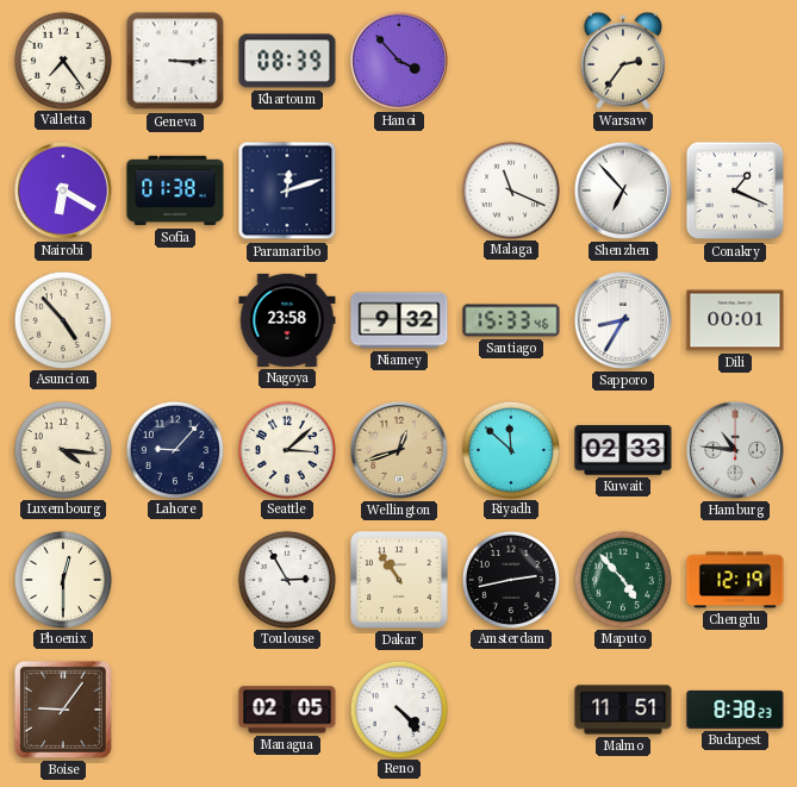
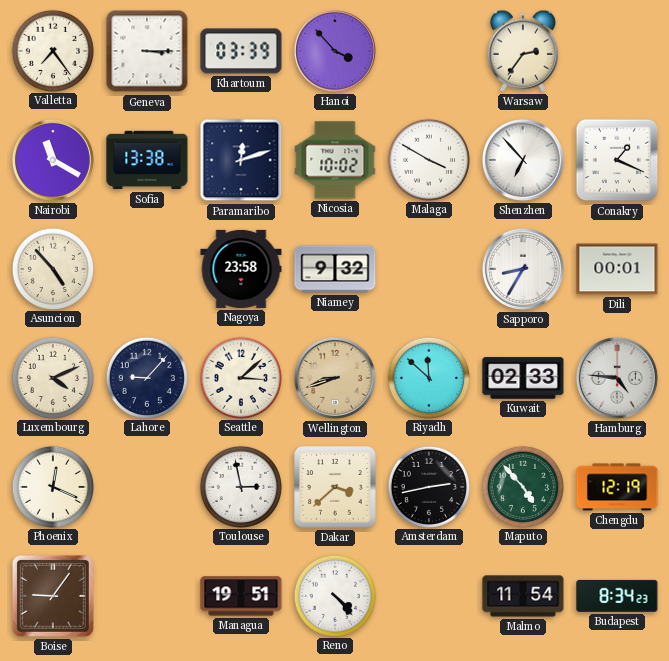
Khartoum: 08:39 -> 03:39
Nairobi: 6:20 -> 11:20
Sofia: 01:38 -> 13:38
Nicosia: none -> 10:02
Malaga: 11:19 -> 3:50
Santiago: 15:33 -> none
Luxembourg: 4:16 -> 4:11
Wellington: 12:42 -> 8:42
Hamburg: 10:46 -> 4:46
Phoenix: 12:30 -> 12:19
Toulouse: 2:55 -> 2:58
Dakar: 10:54 -> 3:38
Managua: 02:05 -> 19:51
Malmo: 11:51 -> 11:54
Budapest: 8:38 -> 8:34
